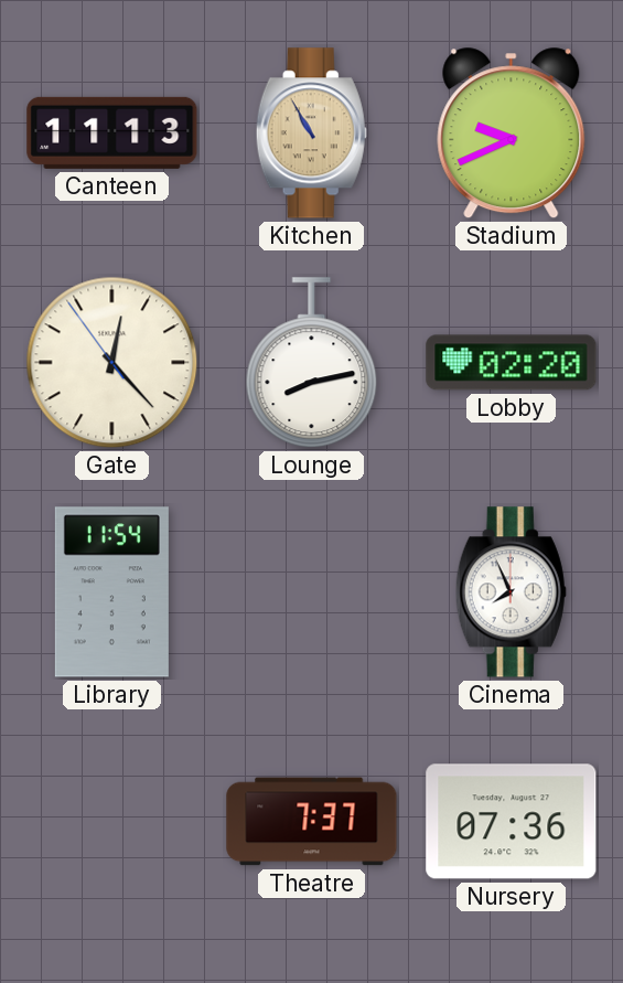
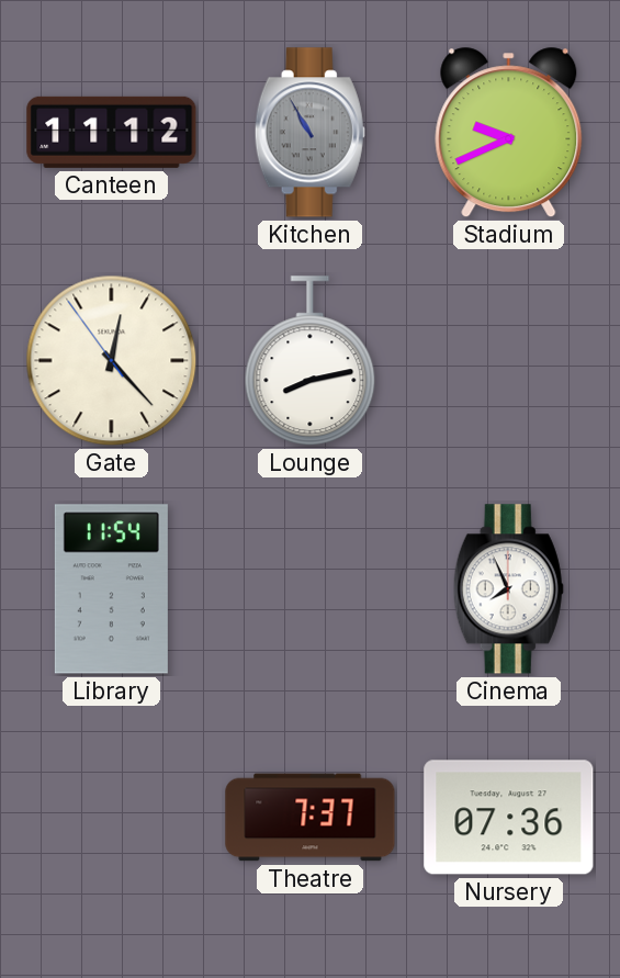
Canteen: 11:13 -> 11:12
Kitchen dial: champagne -> grey
Lobby: 02:20 -> none
